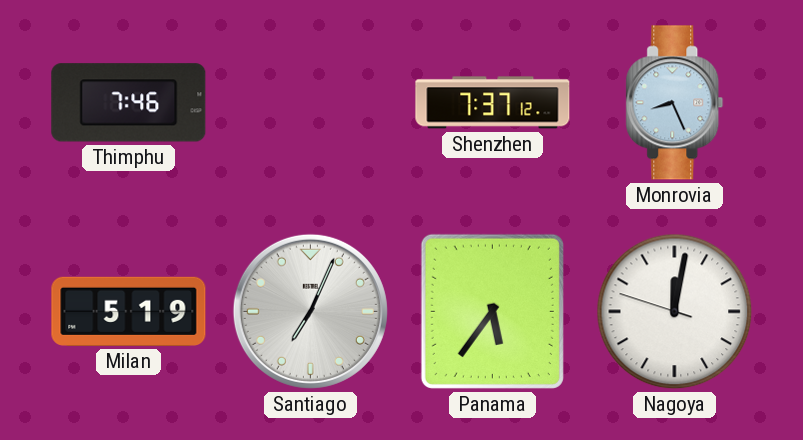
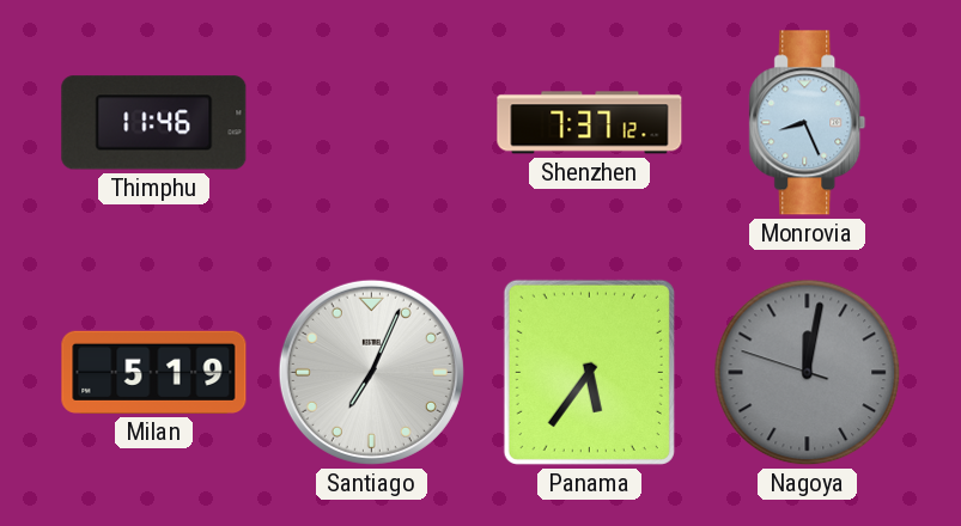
Thimphu: 7:46 -> 11:46
Nagoya dial: white -> grey
